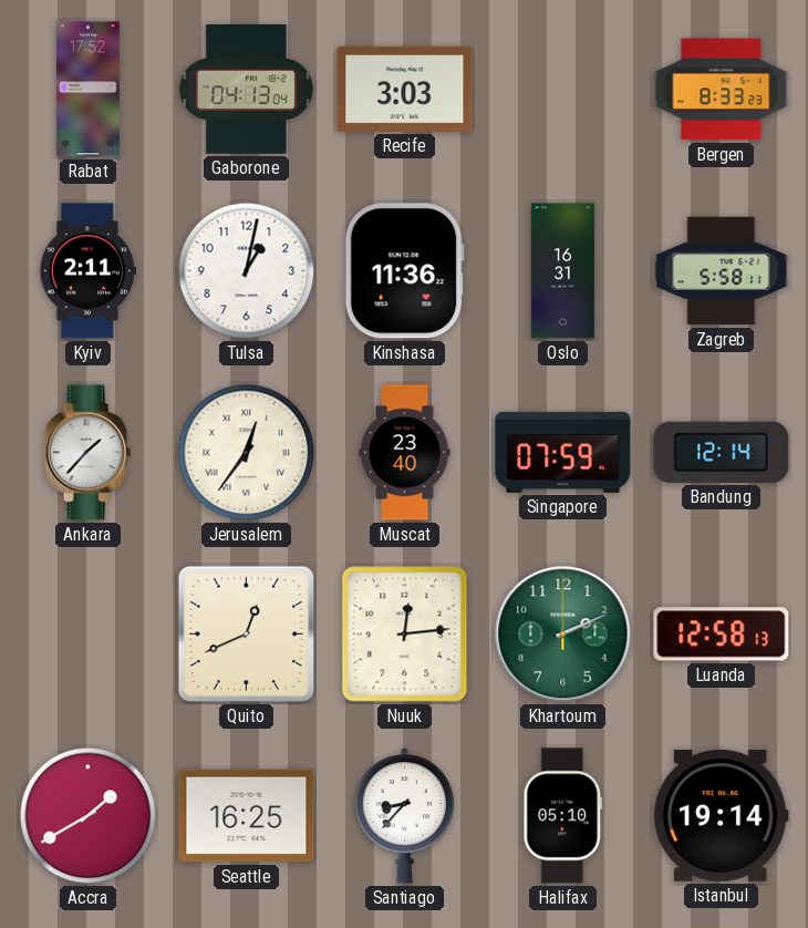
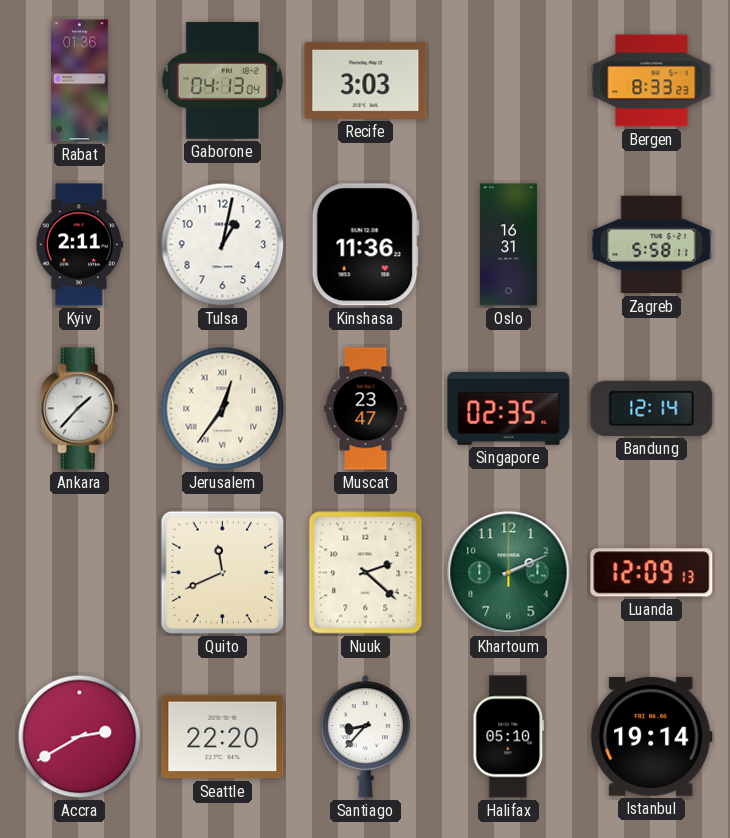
Rabat: 17:52 -> 01:36
Muscat: 23:40 -> 23:47
Singapore: 07:59 -> 02:35
Quito: 12:41 -> 11:41
Nuuk: 12:14 -> 2:22
Luanda: 12:58 -> 12:09
Accra: 1:40 -> 2:40
Seattle: 16:25 -> 22:20
